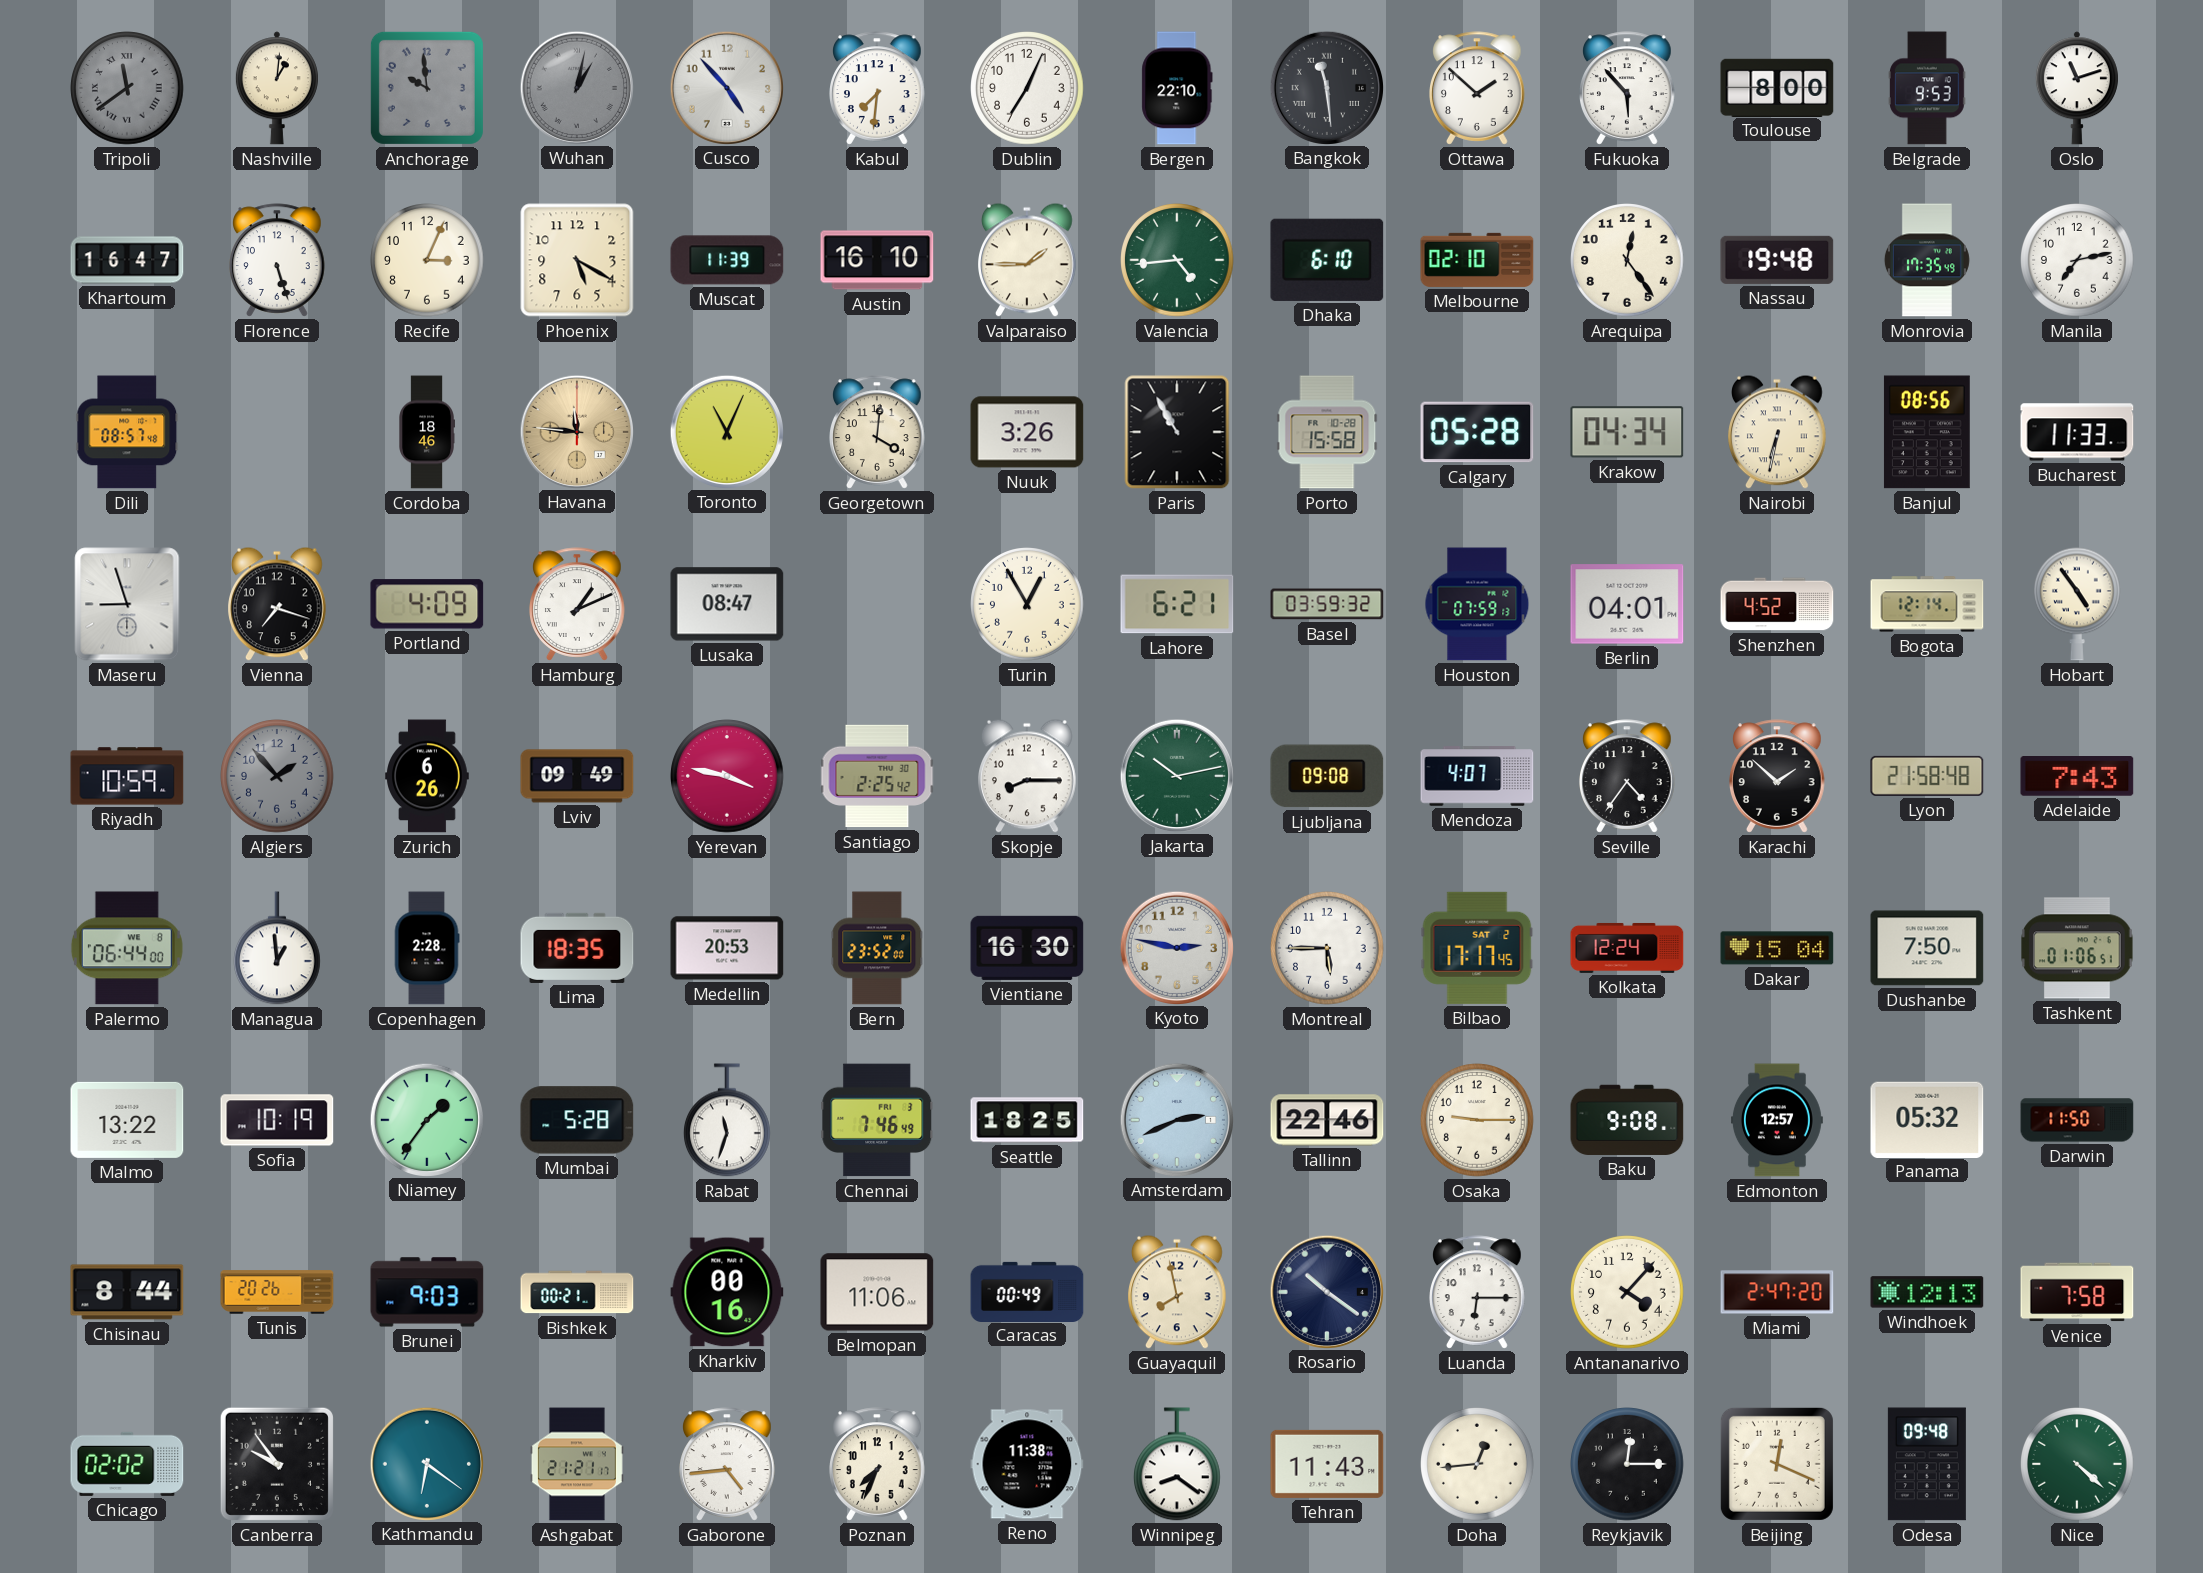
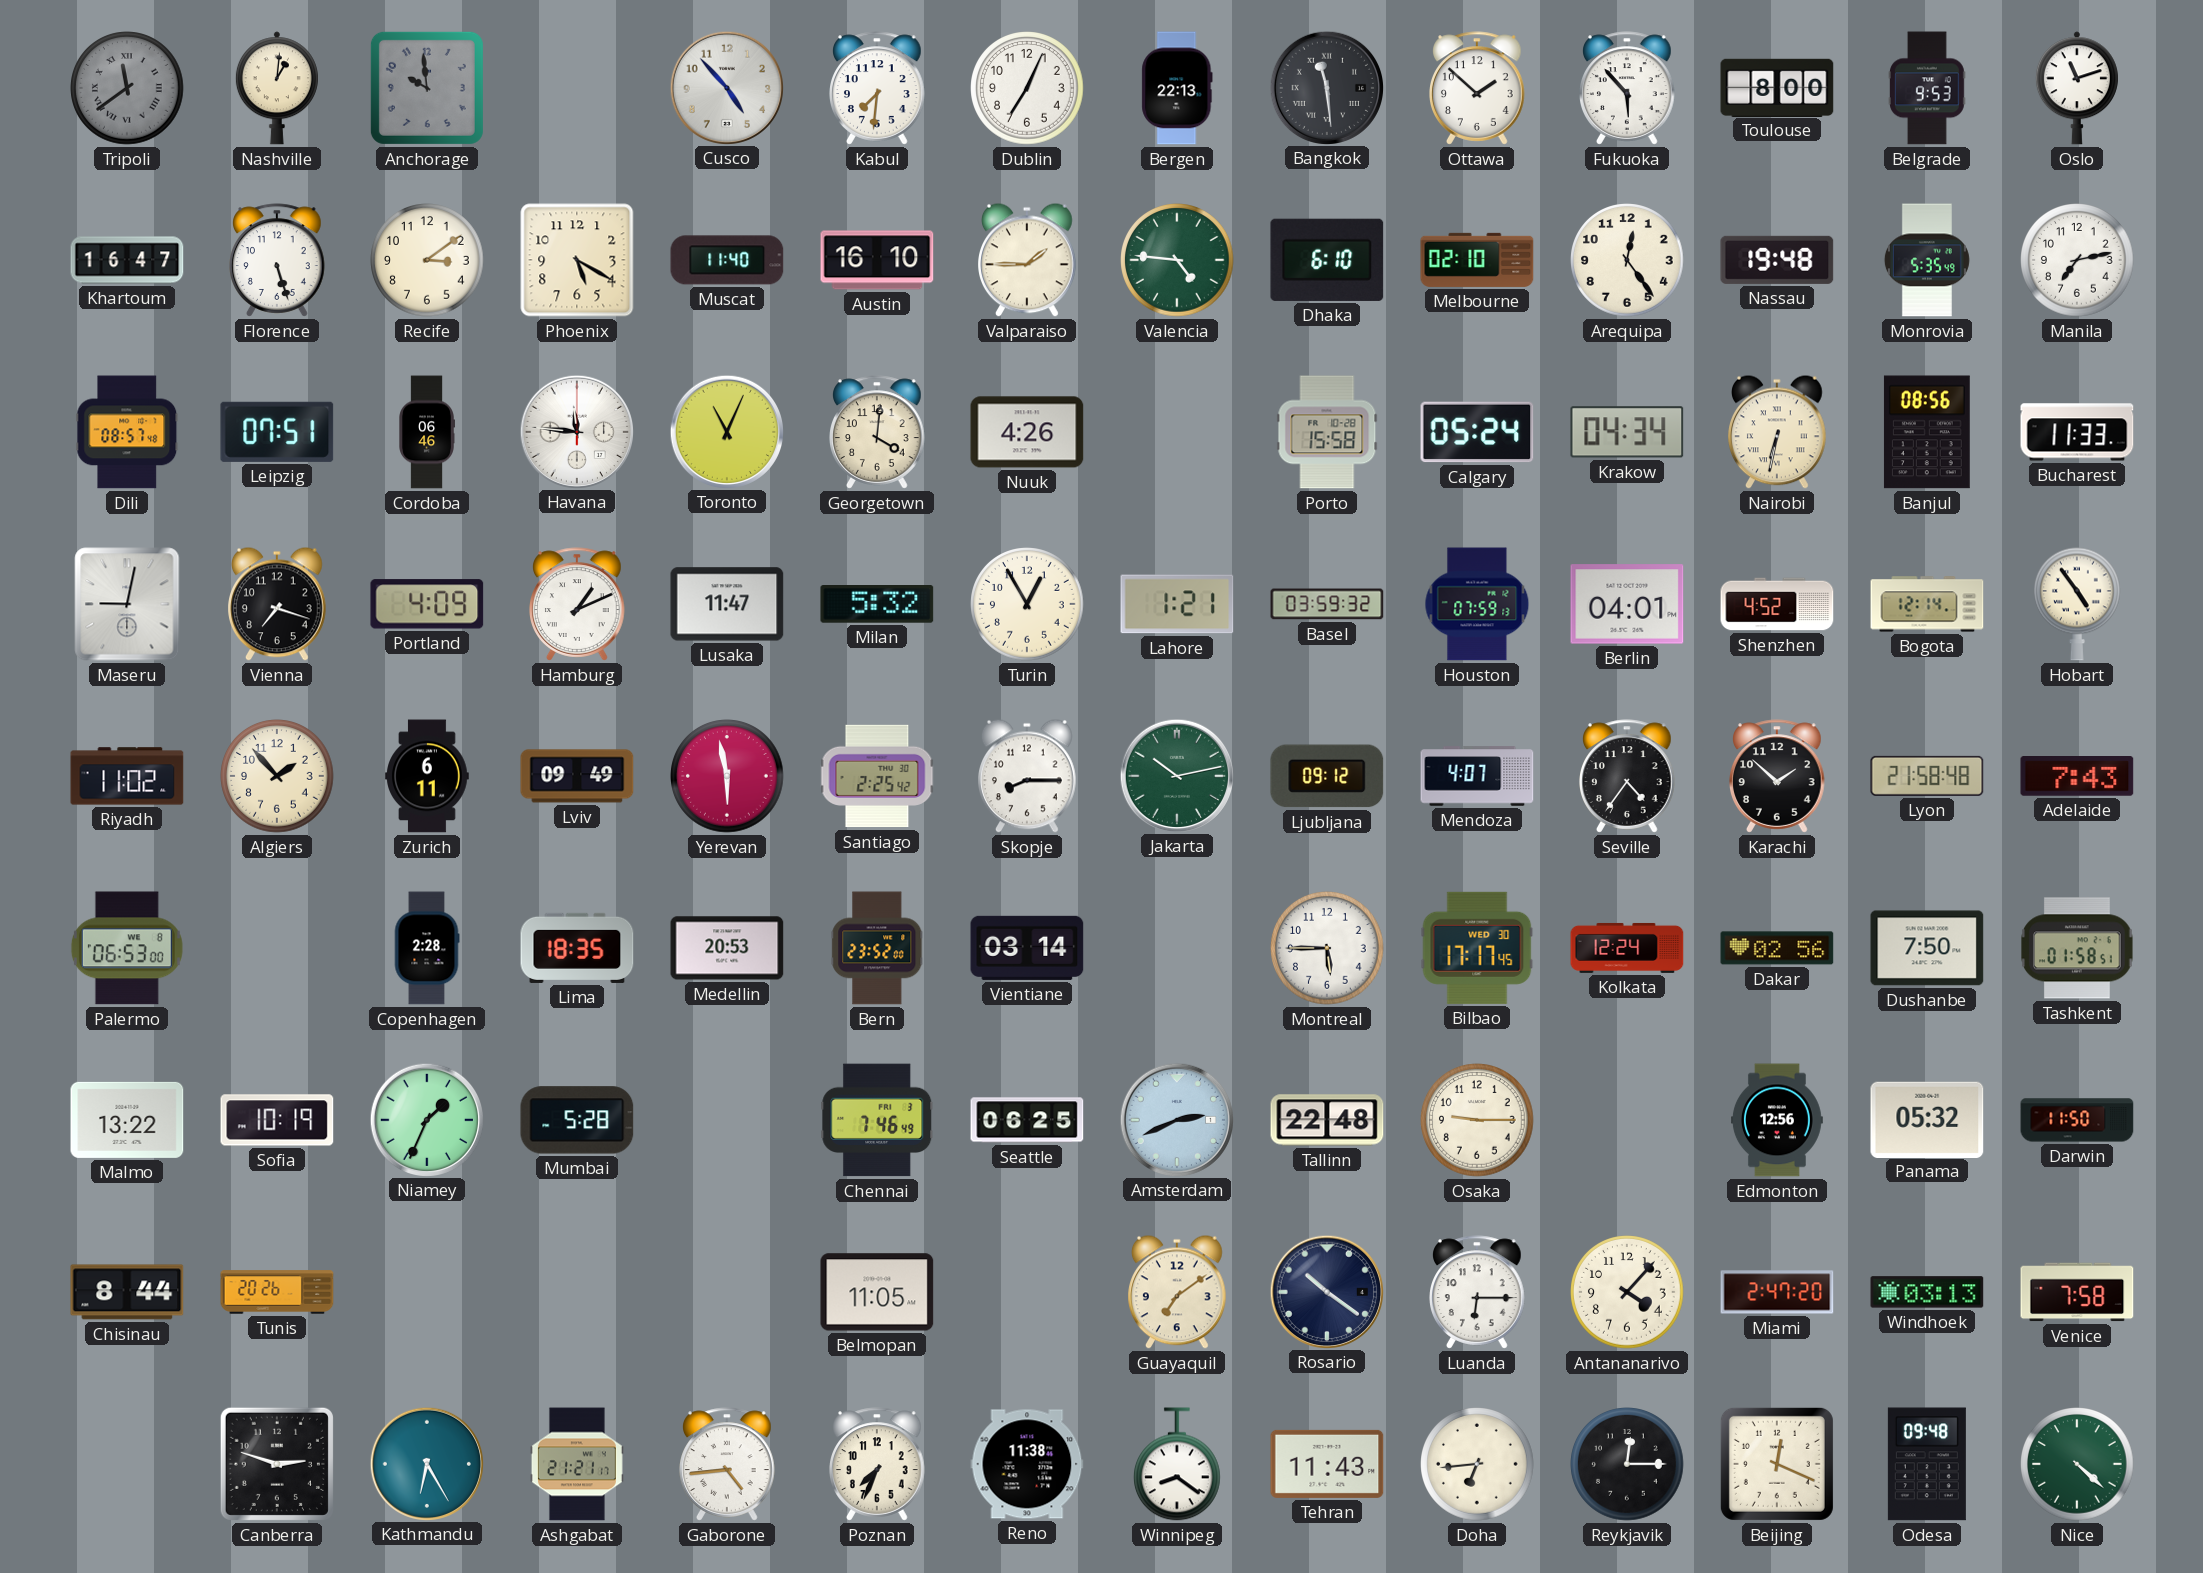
Wuhan: 1:02 -> none
Bergen: 22:10 -> 22:13
Recife: 3:04 -> 3:09
Muscat: 11:39 -> 11:40
Valencia: 4:44 -> 4:46
Monrovia: 17:35 -> 5:35
Leipzig: none -> 07:51
Cordoba: 18:46 -> 06:46
Havana dial: champagne -> white
Nuuk: 3:26 -> 4:26
Paris: 10:55 -> none
Calgary: 05:28 -> 05:24
Maseru: 8:57 -> 9:02
Lusaka: 08:47 -> 11:47
Milan: none -> 5:32
Lahore: 6:21 -> 1:21
Riyadh: 10:59 -> 11:02
Algiers dial: grey -> cream
Zurich: 6:26 -> 6:11
Yerevan: 3:47 -> 5:58
Ljubljana: 09:08 -> 09:12
Palermo: 06:44 -> 06:53
Managua: 12:59 -> none
Vientiane: 16:30 -> 03:14
Kyoto: 2:47 -> none
Bilbao date: SAT 2 -> WED 30
Dakar: 15:04 -> 02:56
Tashkent: 01:06 -> 01:58
Niamey: 1:36 -> 1:34
Rabat: 11:33 -> none
Seattle: 18:25 -> 06:25
Tallinn: 22:46 -> 22:48
Baku: 9:08 -> none
Edmonton: 12:57 -> 12:56
Brunei: 9:03 -> none
Bishkek: 00:21 -> none
Kharkiv: 00:16 -> none
Belmopan: 11:06 -> 11:05
Caracas: 00:49 -> none
Guayaquil: 7:58 -> 7:09
Windhoek: 12:13 -> 03:13
Chicago: 02:02 -> none
Canberra: 9:54 -> 2:48
Kathmandu: 6:21 -> 6:25
Doha: 12:44 -> 6:44
